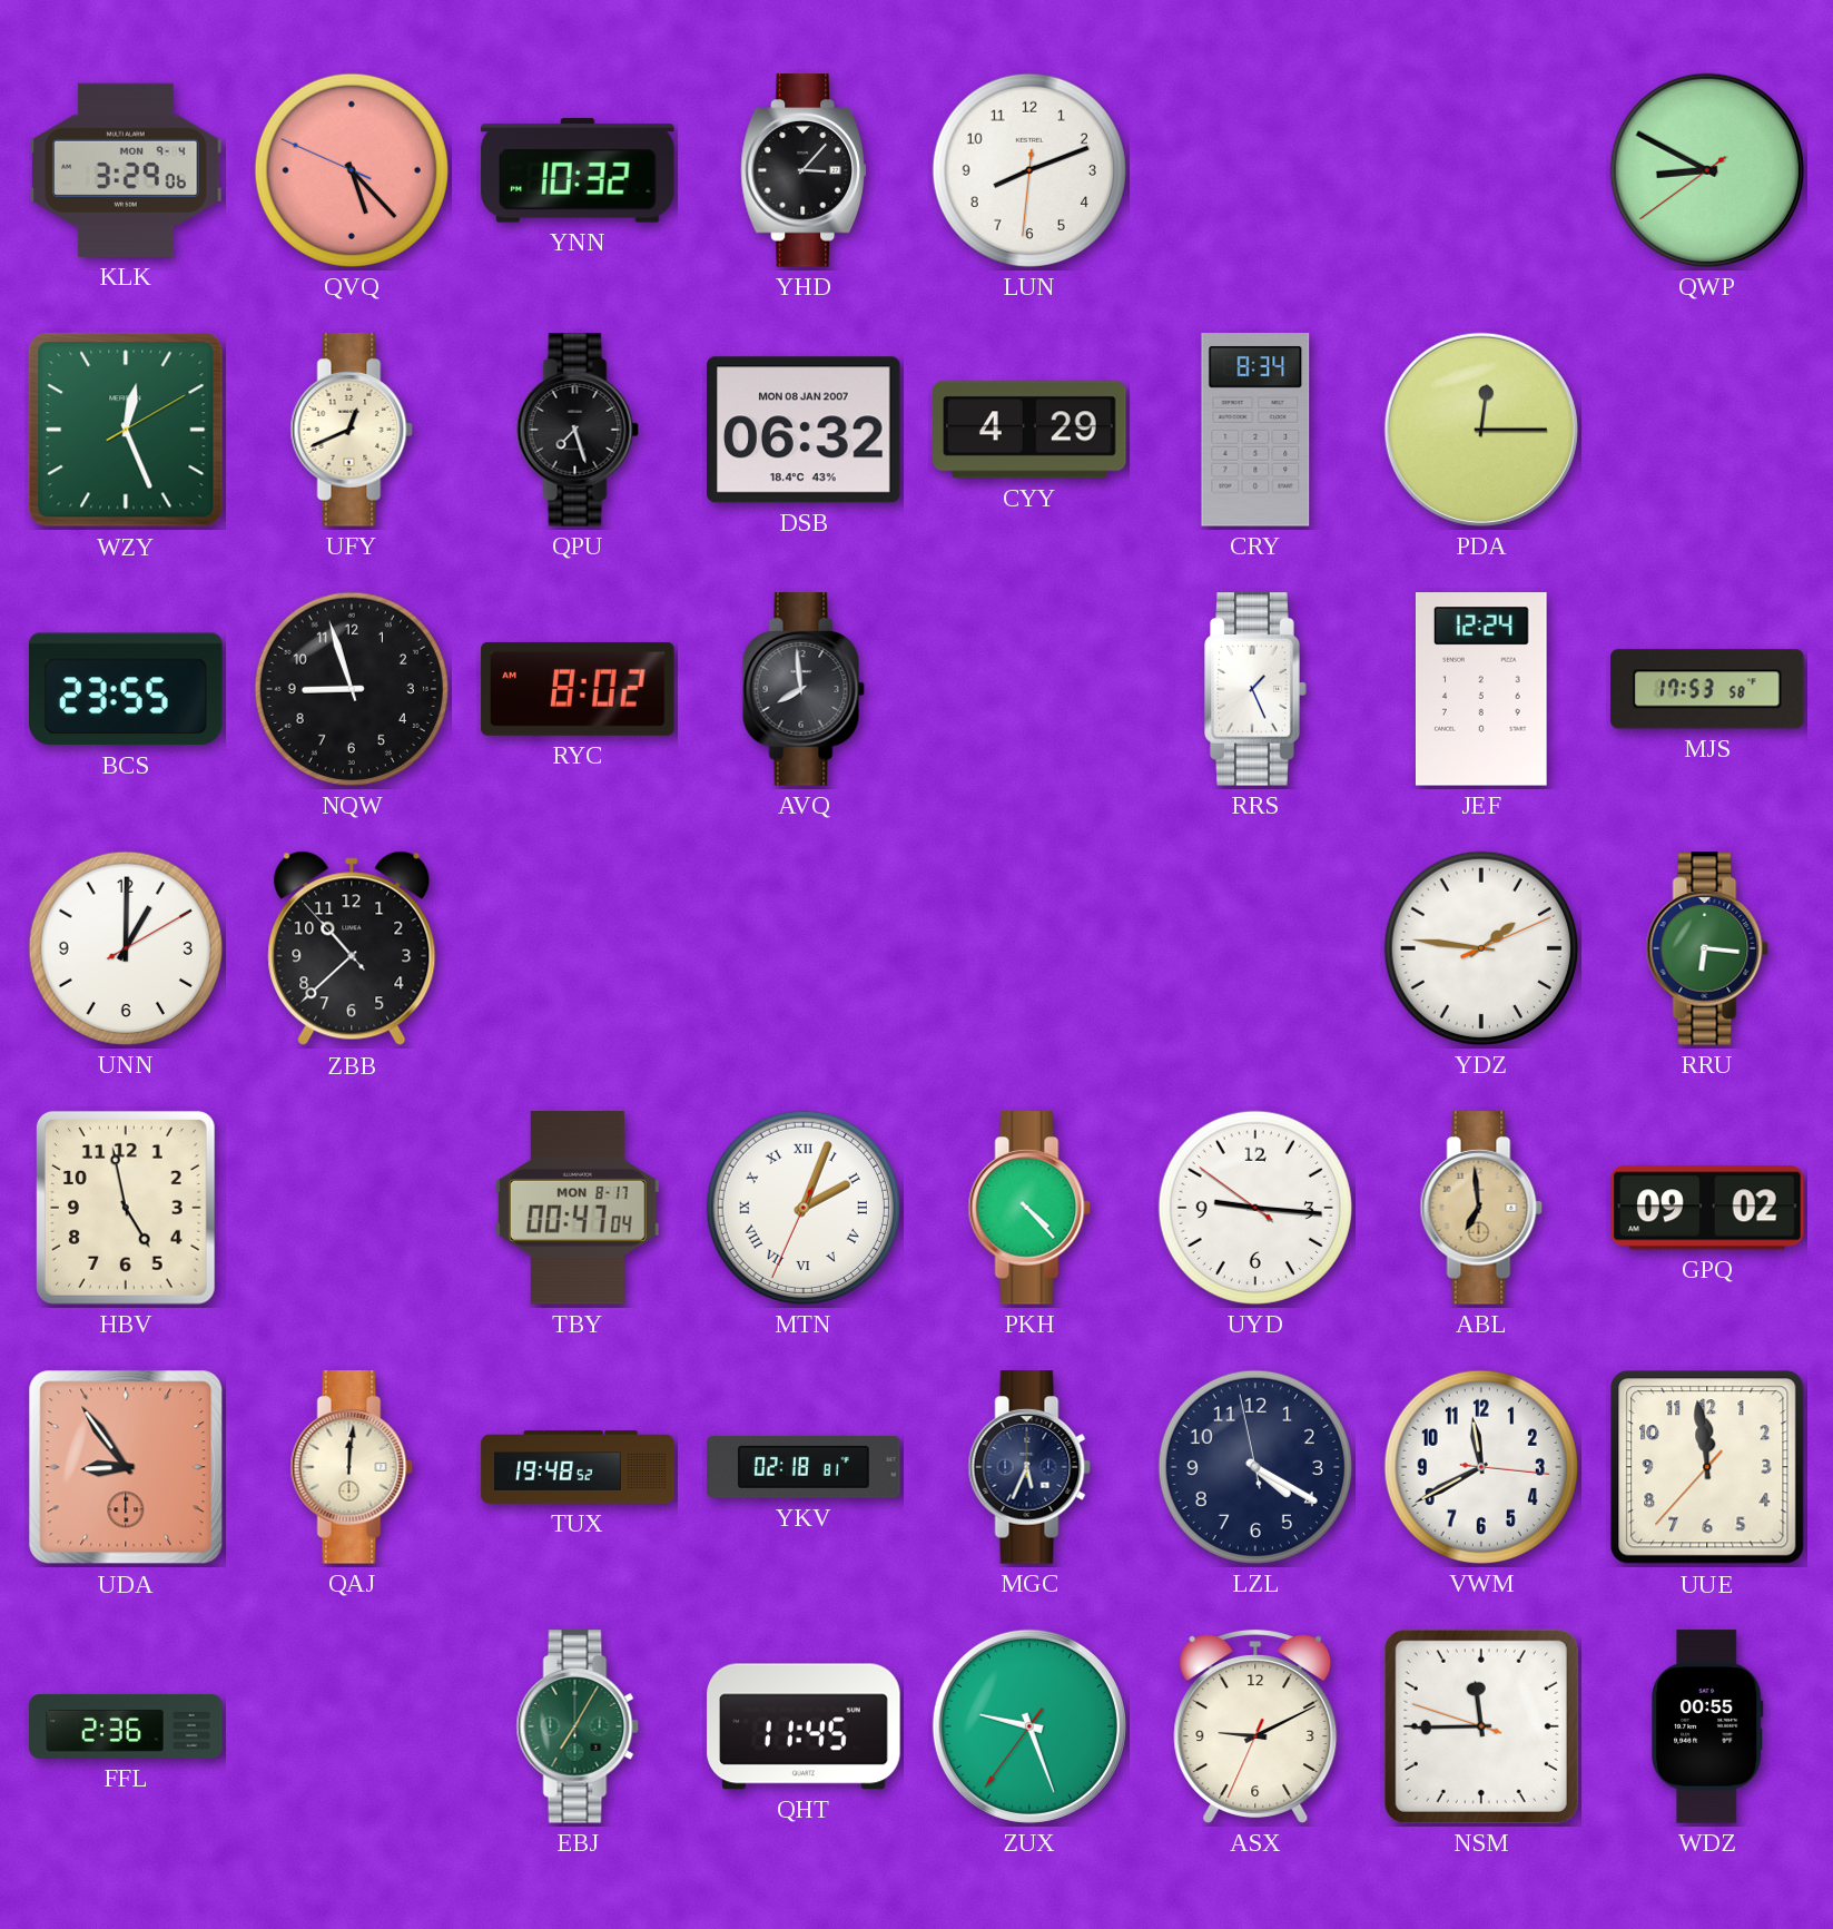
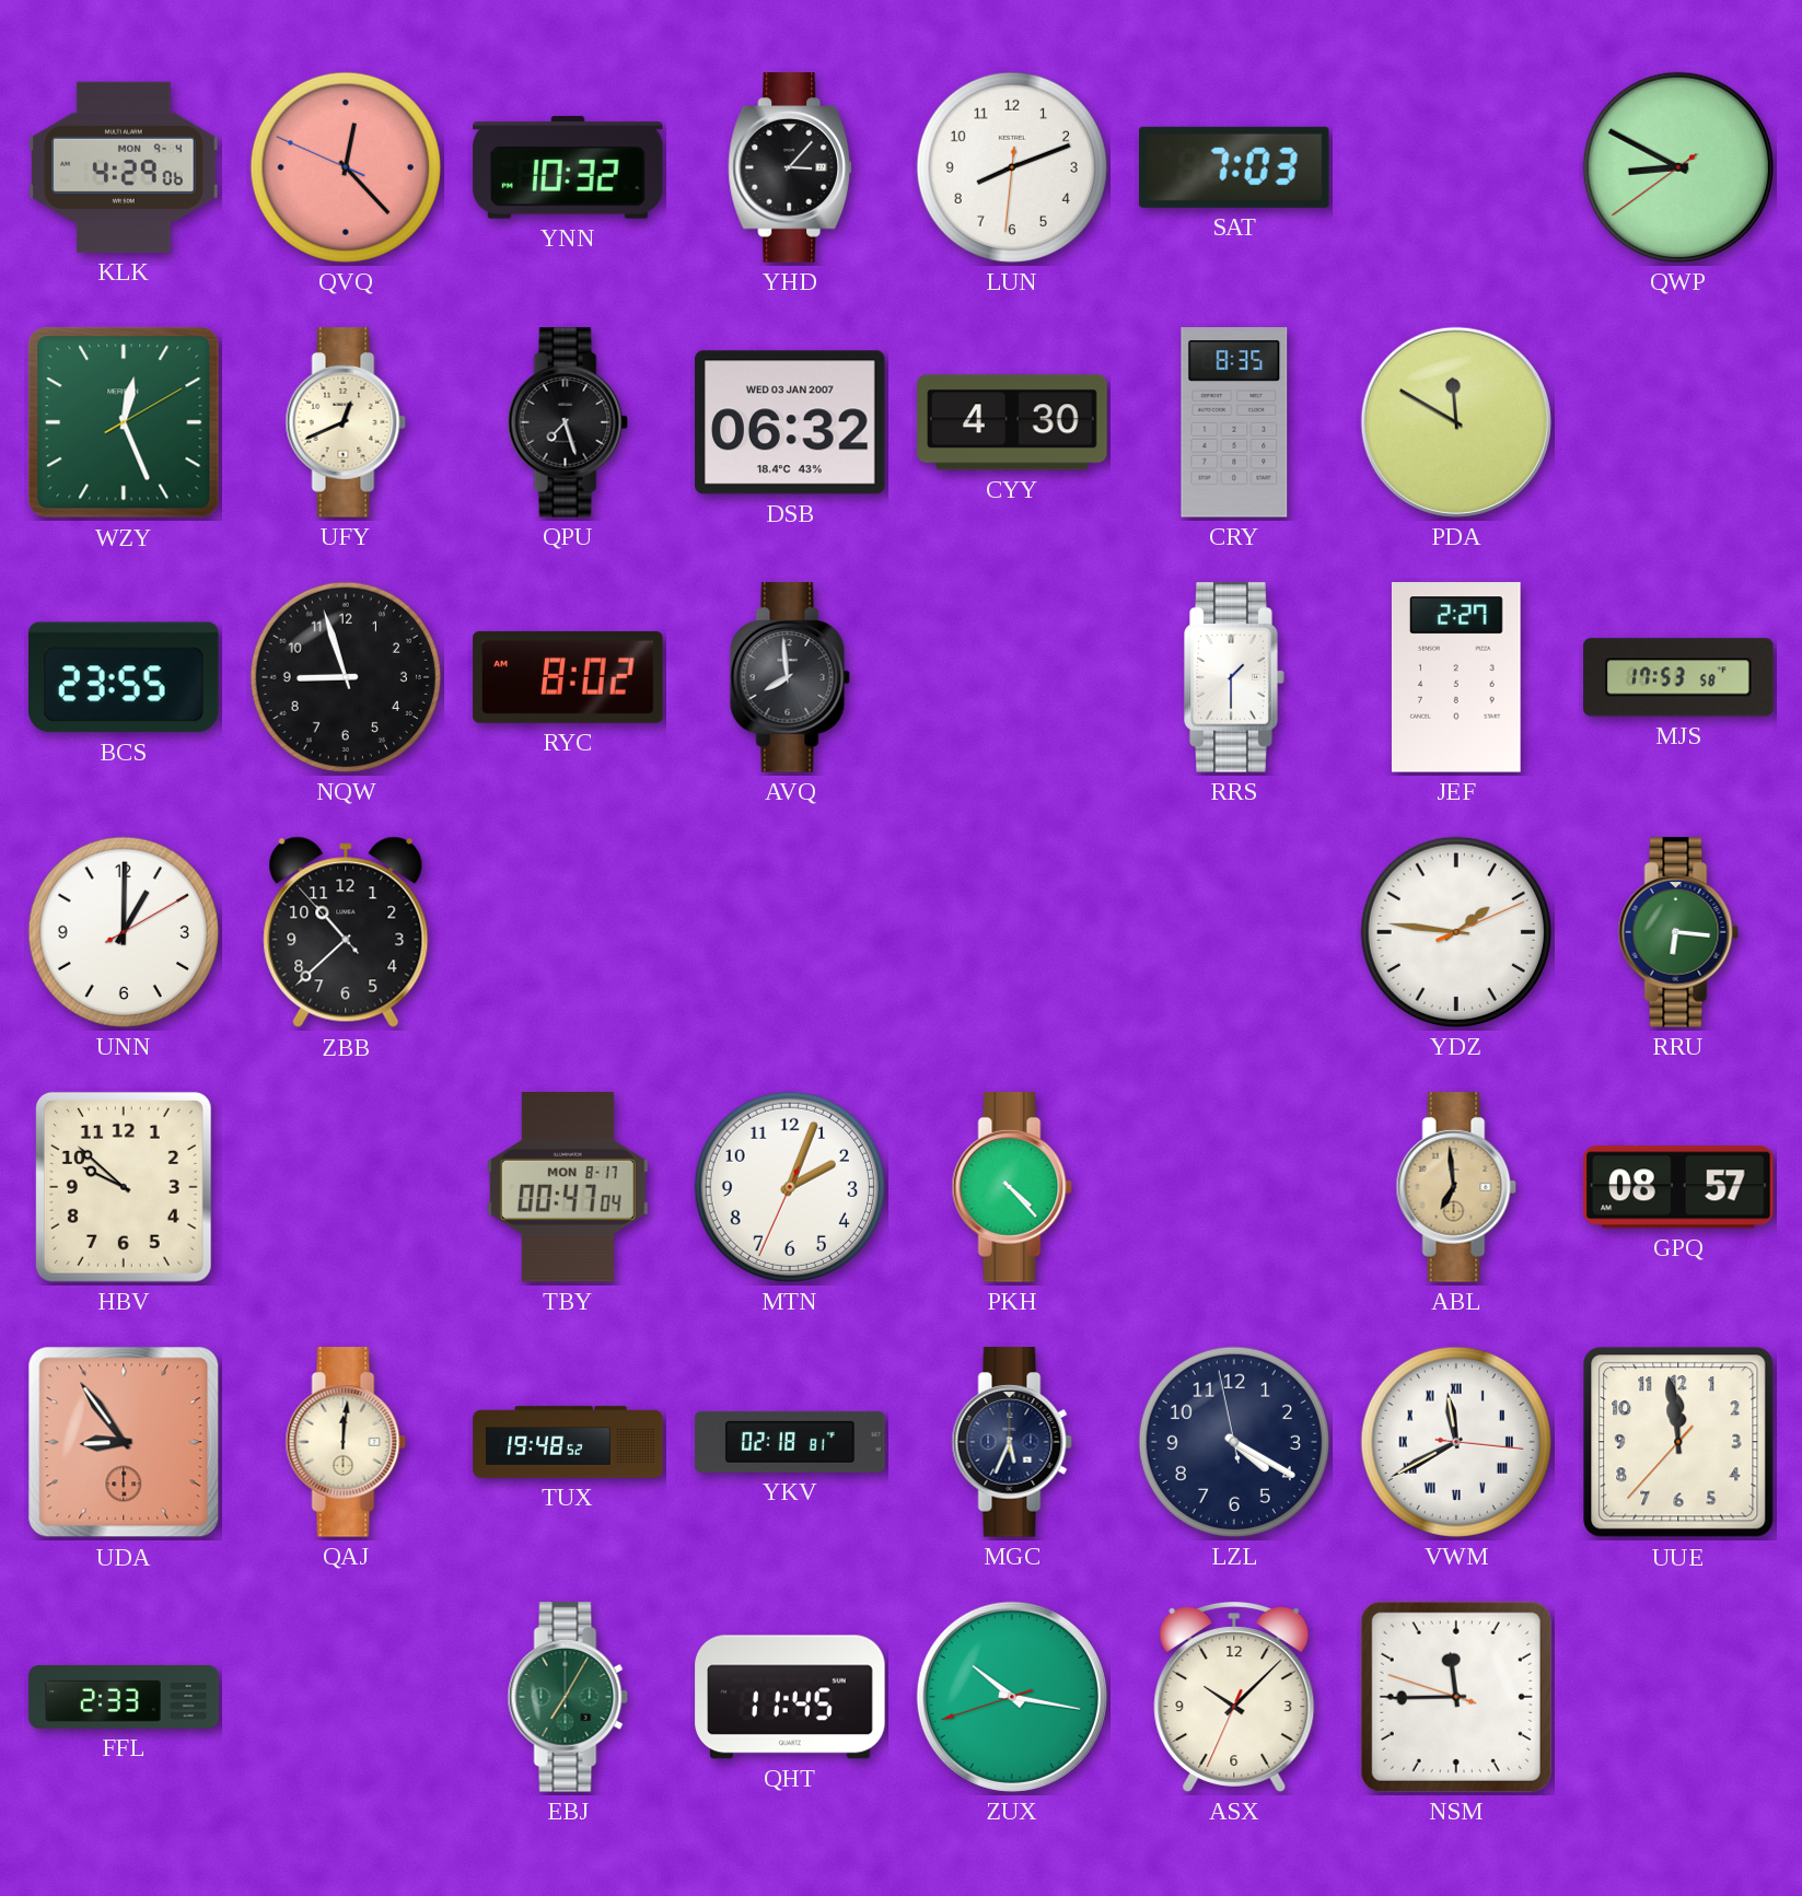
KLK: 3:29 -> 4:29
QVQ: 5:22 -> 12:22
SAT: none -> 7:03
DSB date: MON 08 JAN 2007 -> WED 03 JAN 2007
CYY: 4:29 -> 4:30
CRY: 8:34 -> 8:35
PDA: 12:15 -> 11:50
RRS: 1:26 -> 1:30
JEF: 12:24 -> 2:27
HBV: 4:58 -> 9:52
MTN numerals: Roman -> Arabic
UYD: 9:15 -> none
GPQ: 09:02 -> 08:57
VWM numerals: Arabic -> Roman
FFL: 2:36 -> 2:33
ZUX: 9:26 -> 10:16
ASX: 9:10 -> 10:07
WDZ: 00:55 -> none
